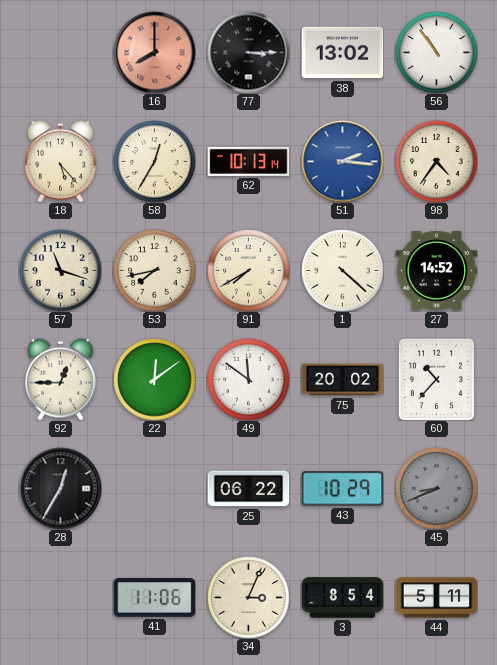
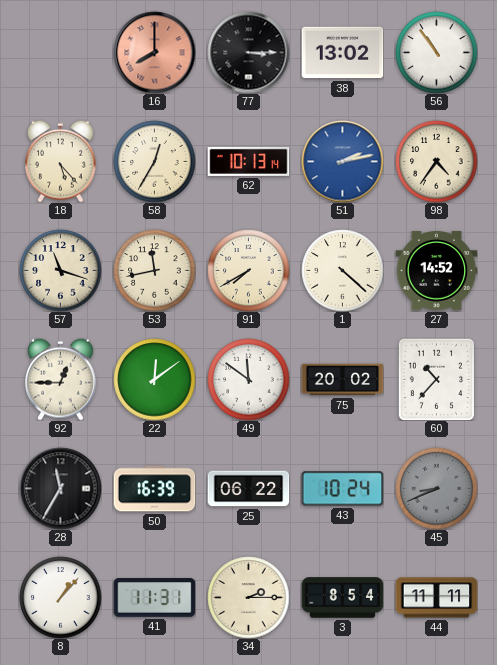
51: 2:16 -> 2:13
53: 7:43 -> 11:43
28: 12:35 -> 11:35
50: none -> 16:39
43: 10:29 -> 10:24
8: none -> 1:07
41: 11:06 -> 11:31
34: 3:04 -> 2:15
44: 5:11 -> 11:11
